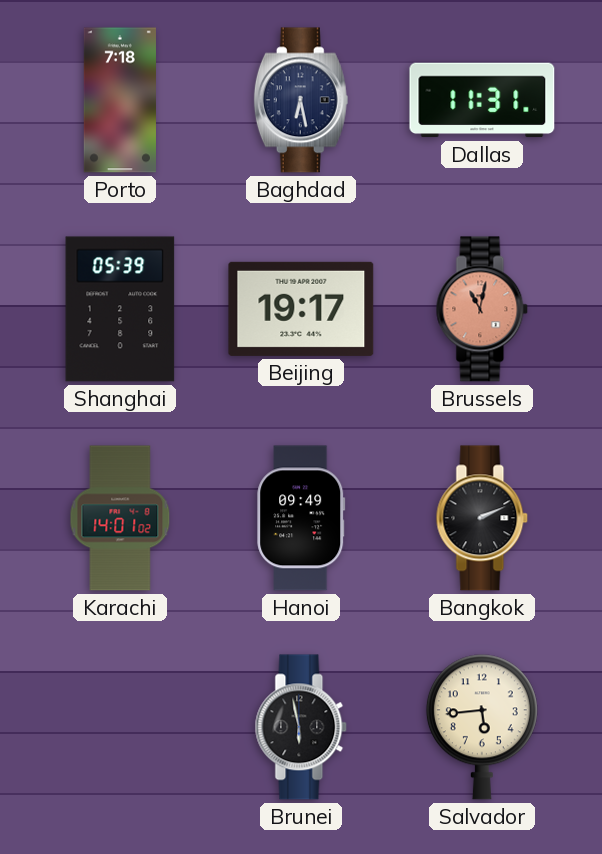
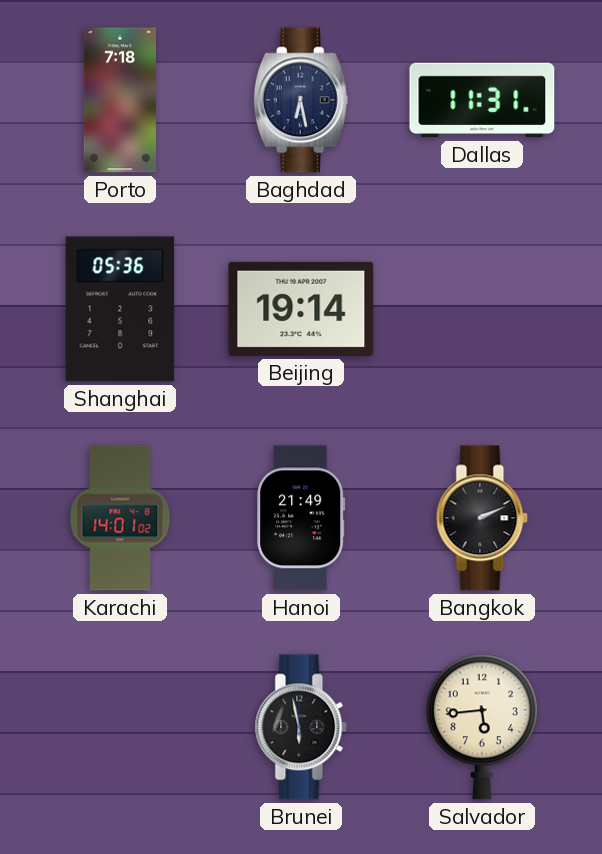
Shanghai: 05:39 -> 05:36
Beijing: 19:17 -> 19:14
Brussels: 11:02 -> none
Hanoi: 09:49 -> 21:49
